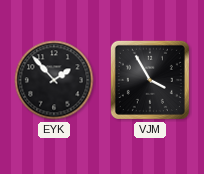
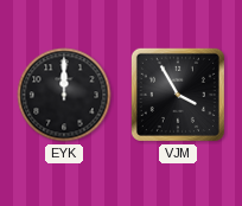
EYK: 1:53 -> 12:00
